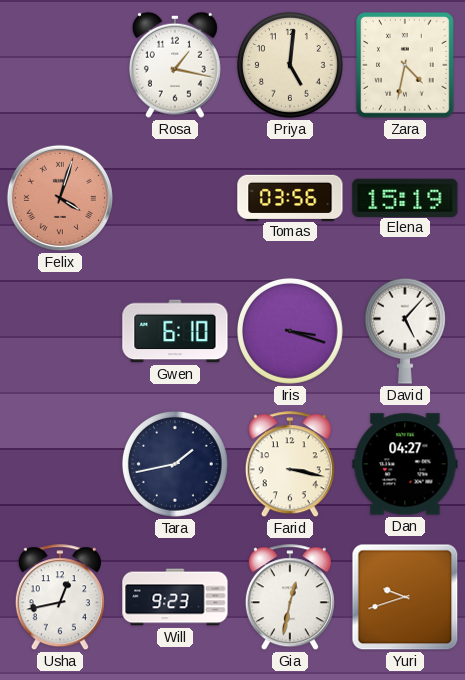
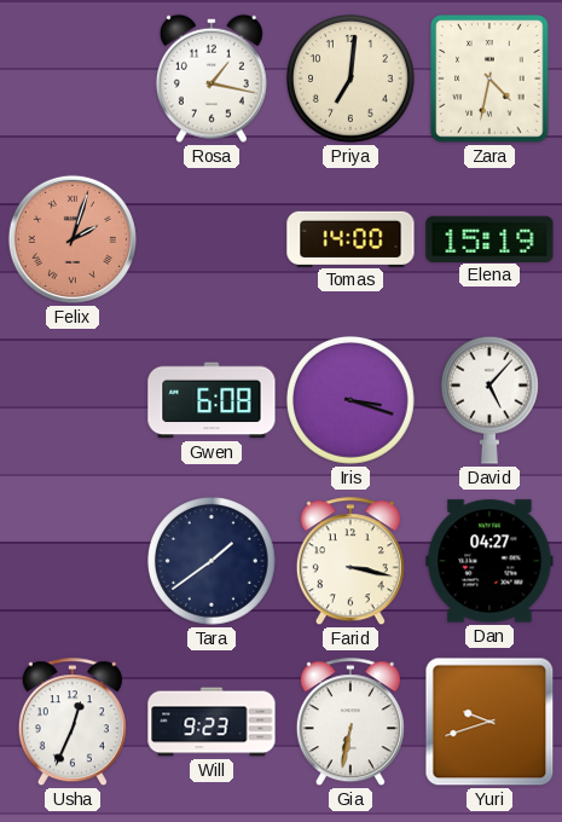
Priya: 5:01 -> 7:01
Felix: 4:03 -> 2:03
Tomas: 03:56 -> 14:00
Gwen: 6:10 -> 6:08
Tara: 1:43 -> 1:39
Usha: 12:43 -> 12:34
Gia: 12:32 -> 6:32
